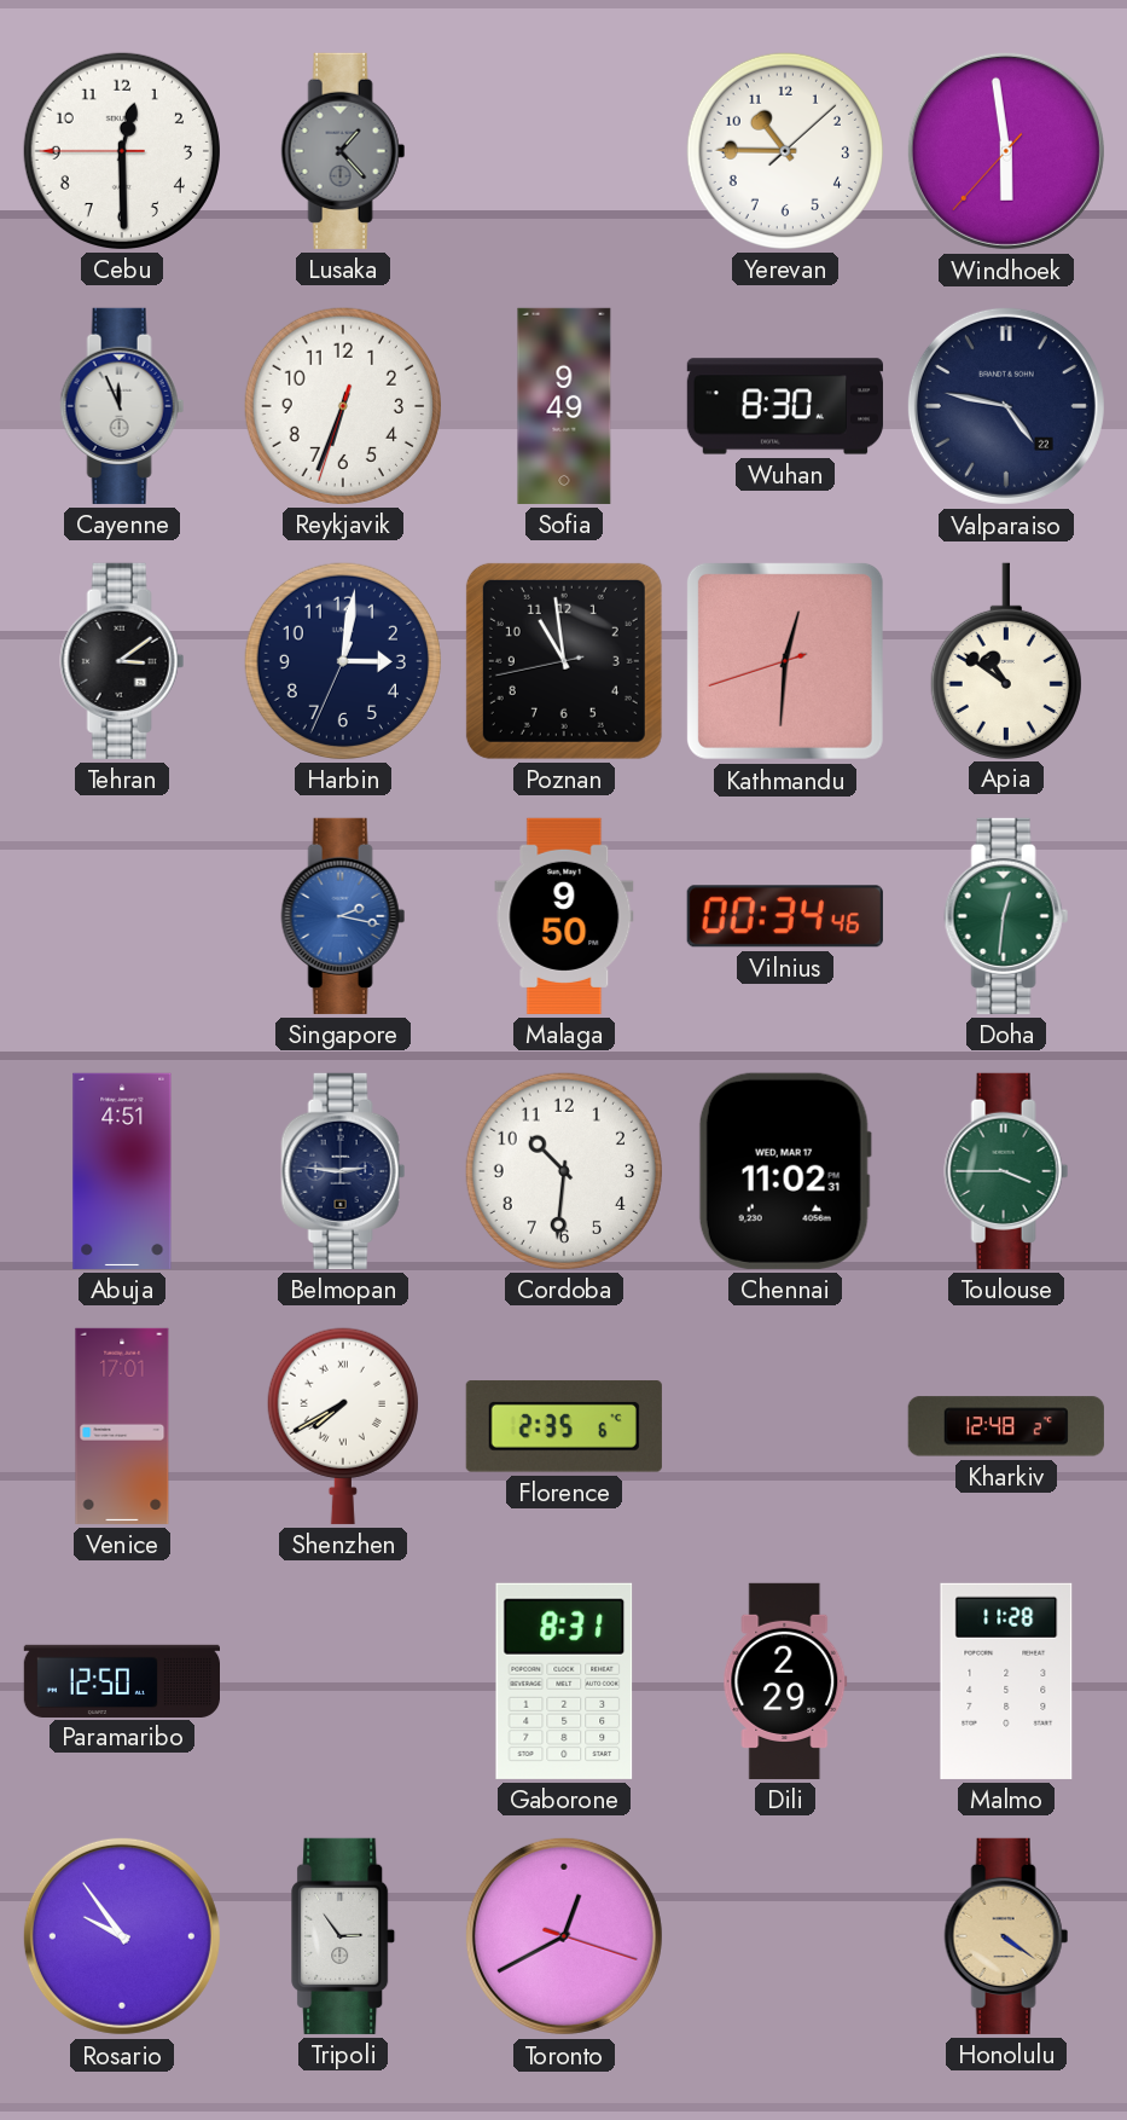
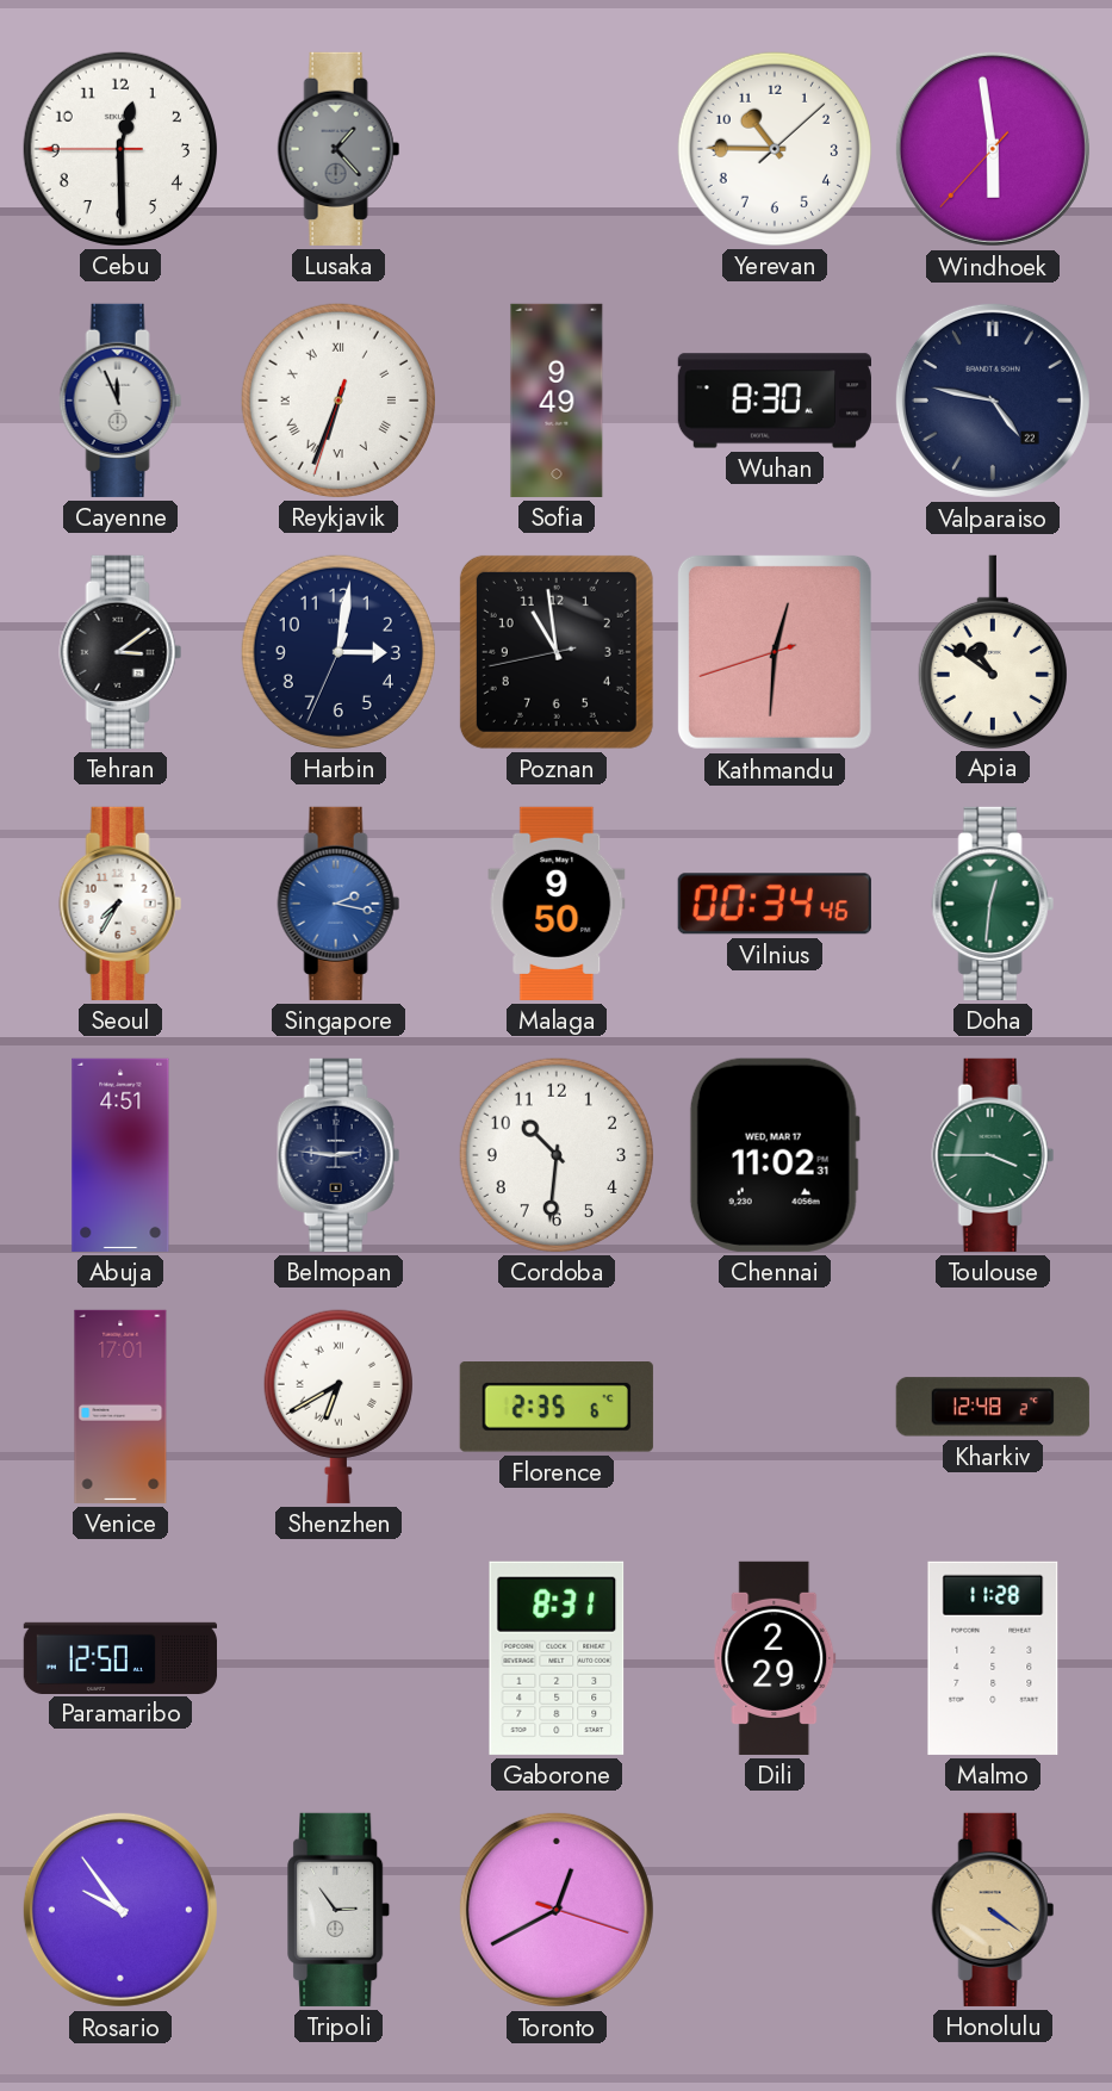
Reykjavik numerals: Arabic -> Roman
Seoul: none -> 7:35
Shenzhen: 7:40 -> 6:40
